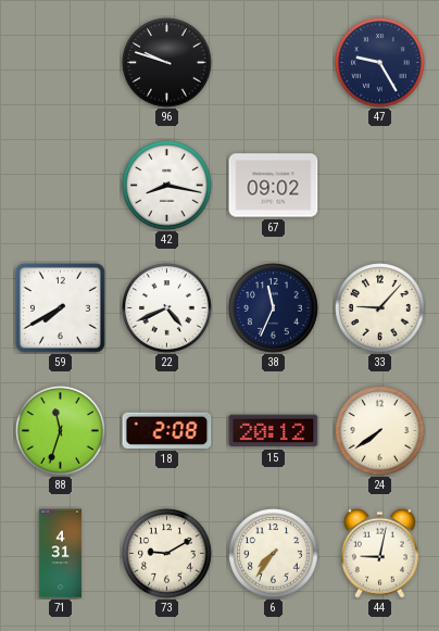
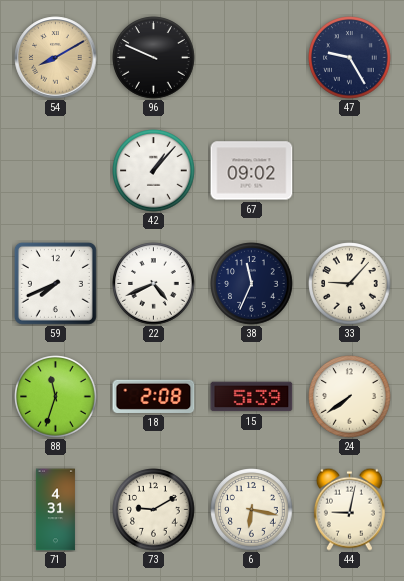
54: none -> 8:10
96: 9:48 -> 9:49
42: 8:17 -> 1:07
59: 7:40 -> 7:41
15: 20:12 -> 5:39
6: 7:36 -> 6:17
